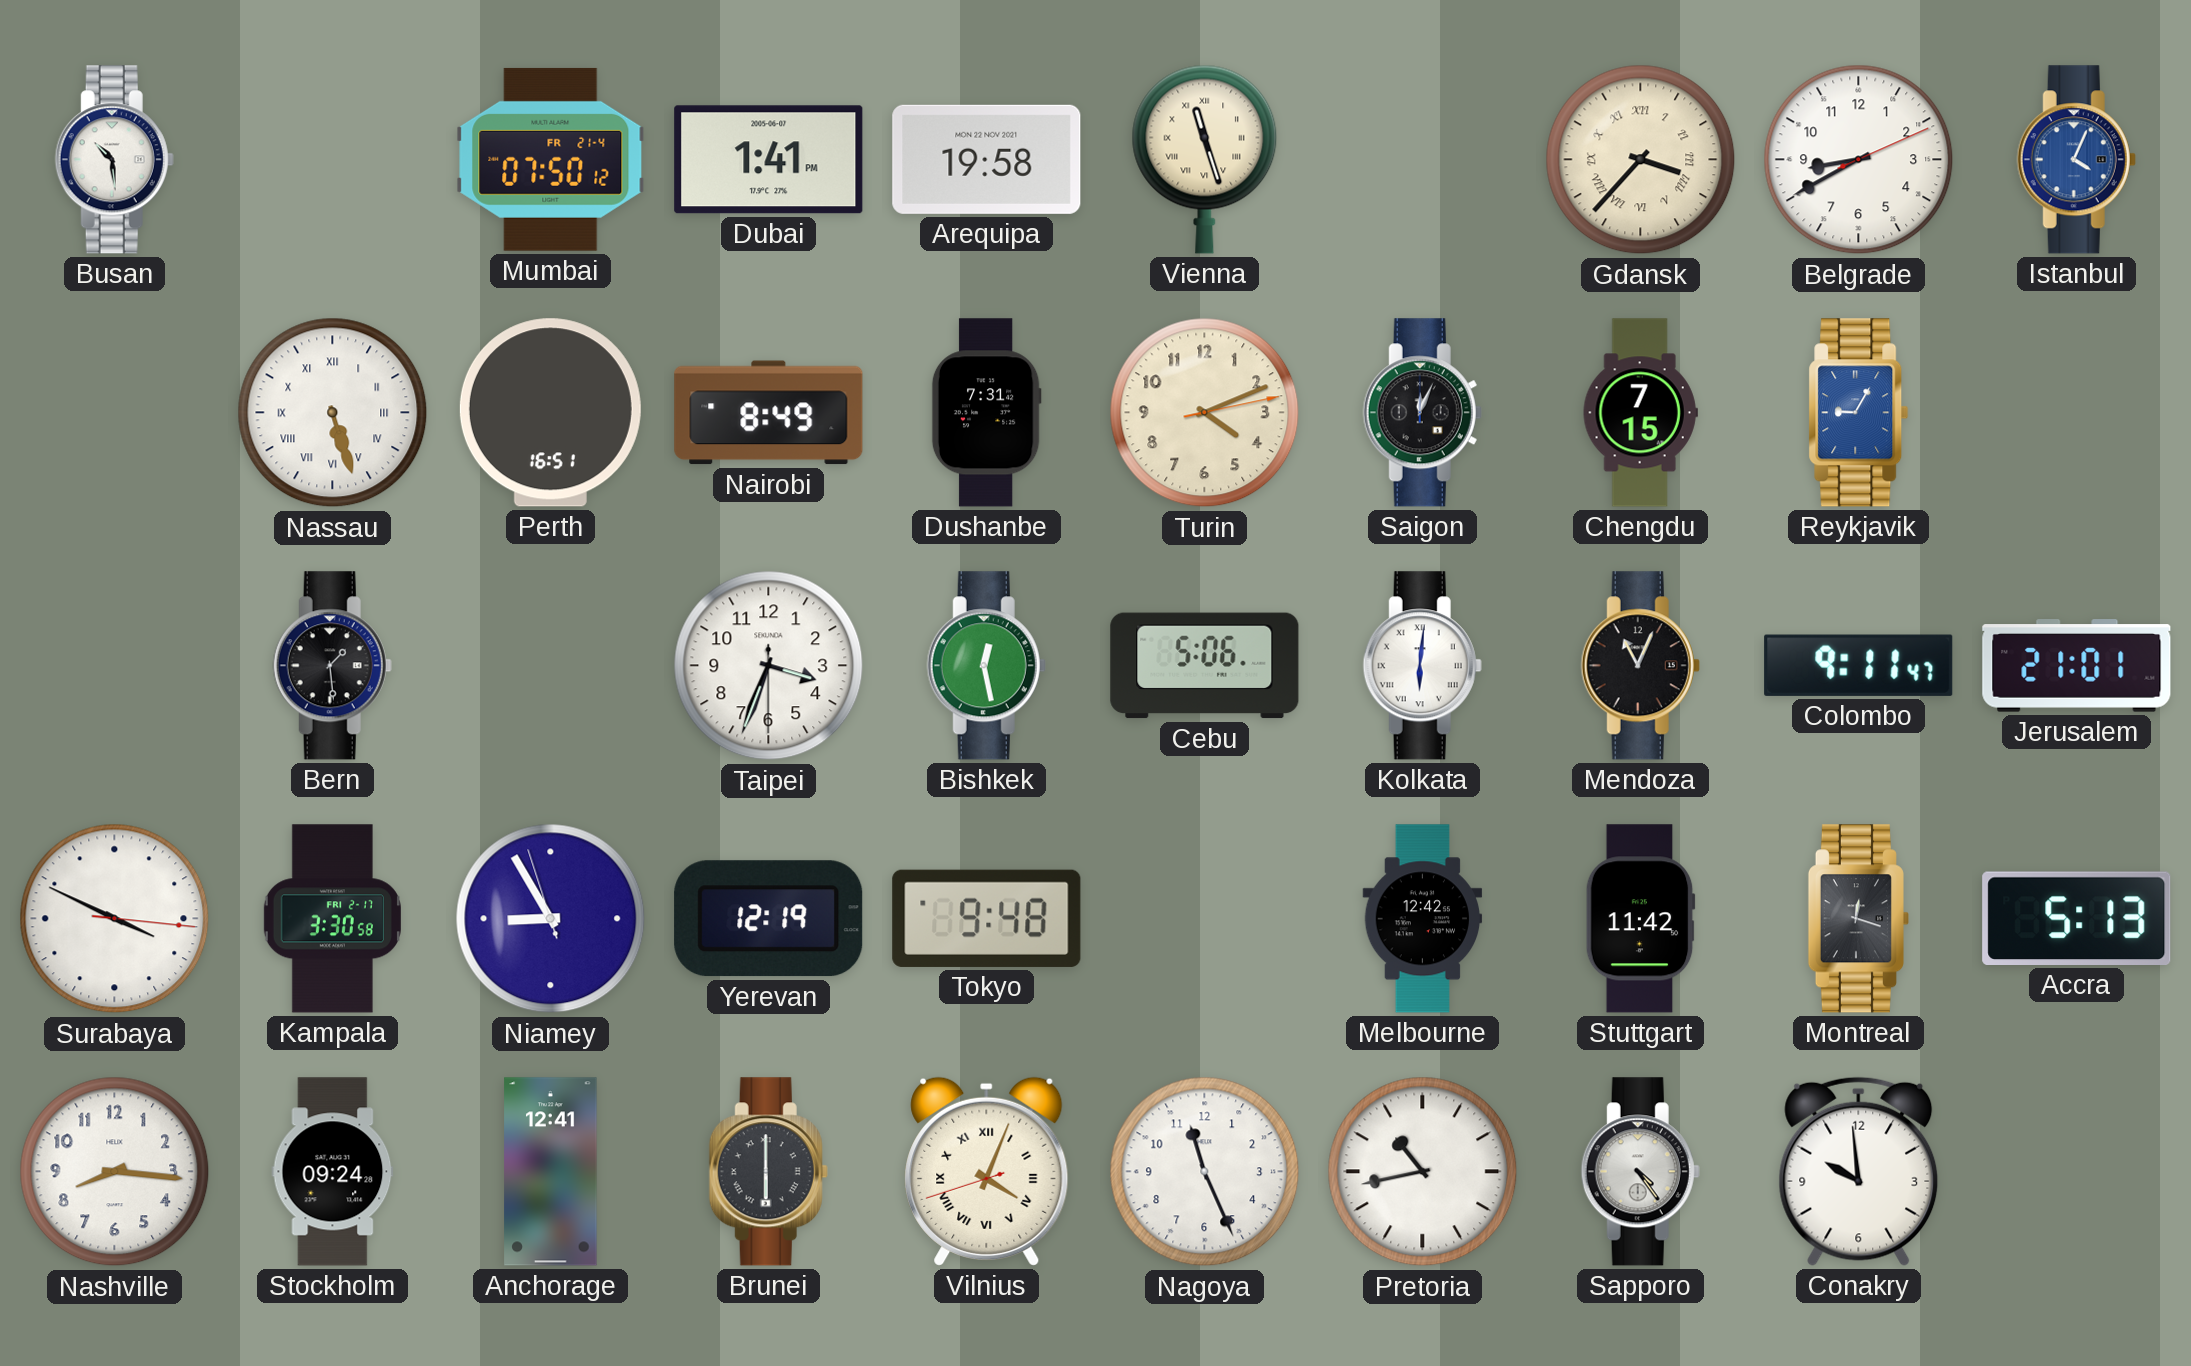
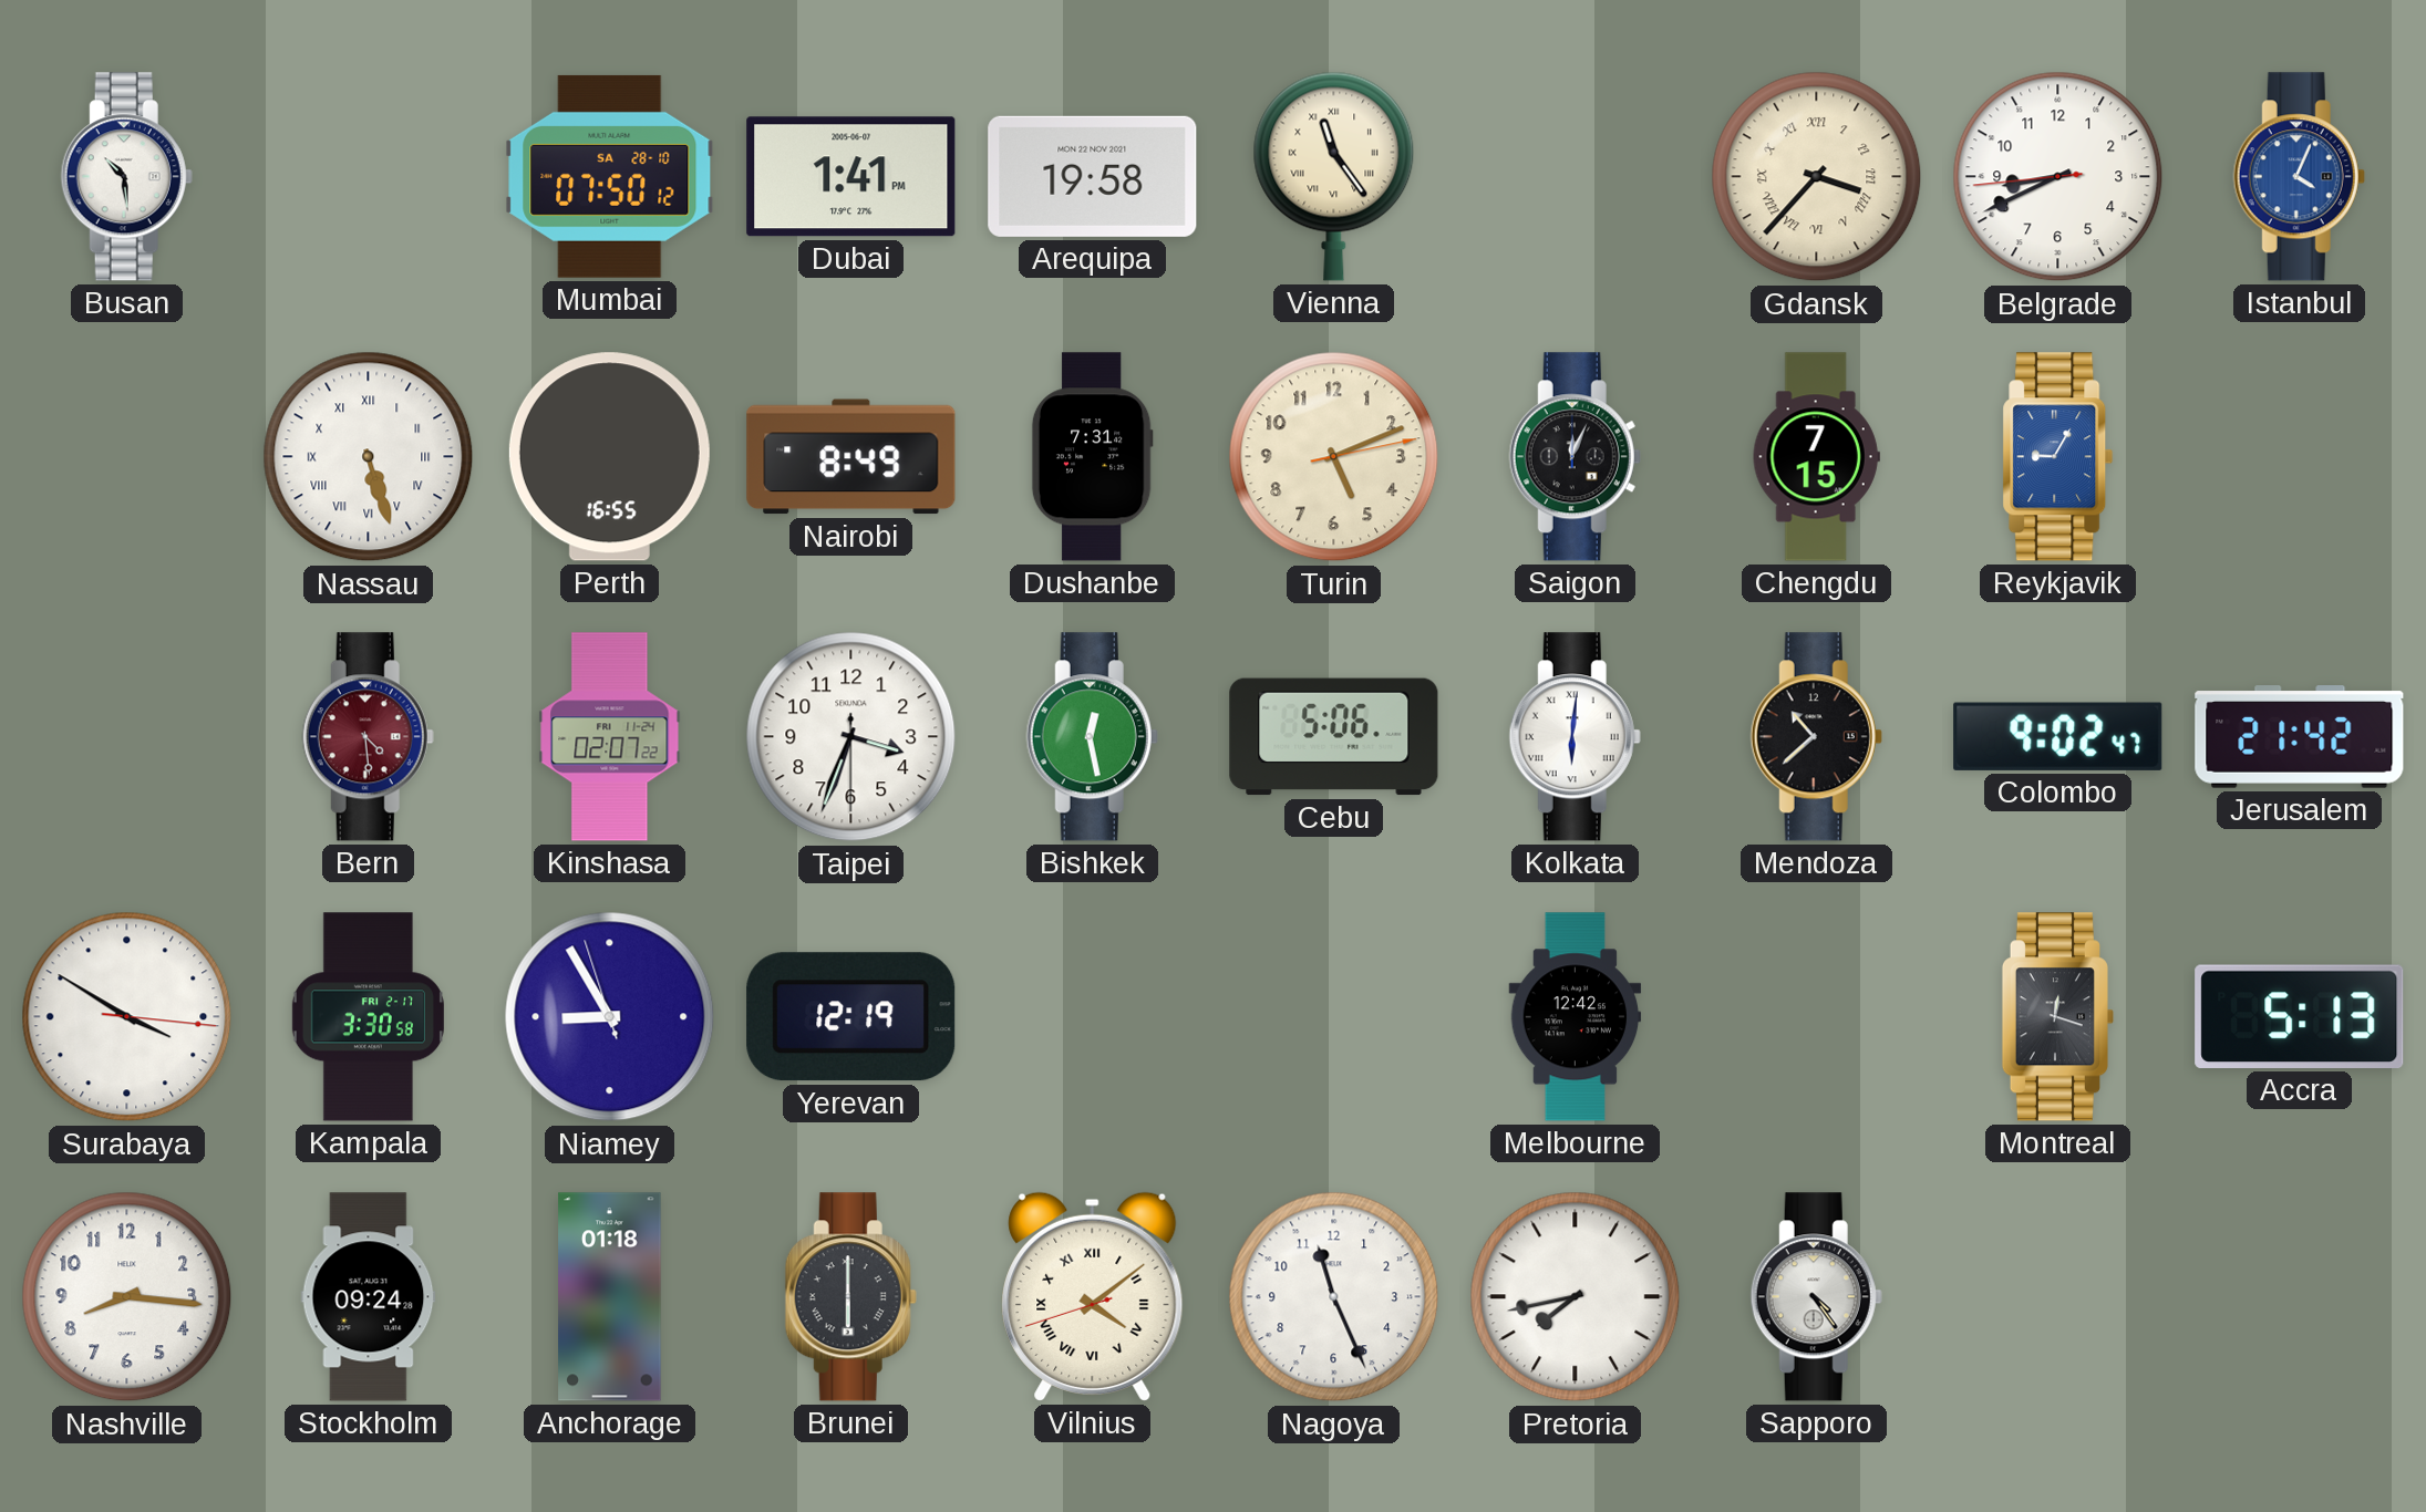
Mumbai date: FR 21-4 -> SA 28-10
Vienna: 11:27 -> 11:24
Belgrade: 8:40:11 -> 8:40:44
Perth: 16:51 -> 16:55
Turin: 4:11 -> 5:11
Bern: 1:29 -> 4:29
Bern dial: black -> burgundy
Kinshasa: none -> 02:07
Mendoza: 11:04 -> 10:38
Colombo: 9:11 -> 9:02
Jerusalem: 21:01 -> 21:42
Surabaya: 3:49 -> 3:50
Tokyo: 9:48 -> none
Stuttgart: 11:42 -> none
Anchorage: 12:41 -> 01:18
Vilnius: 4:03 -> 4:08
Pretoria: 10:43 -> 7:43
Conakry: 9:59 -> none
